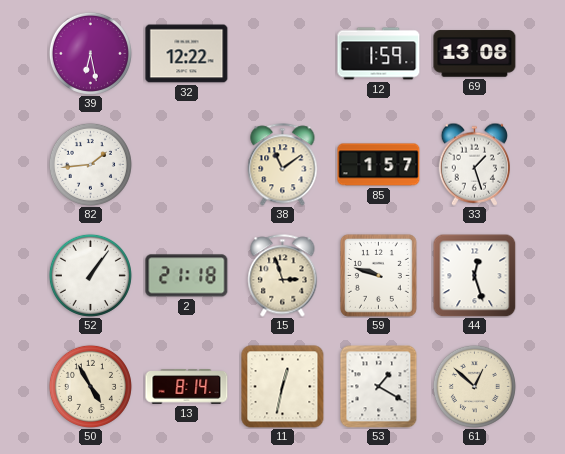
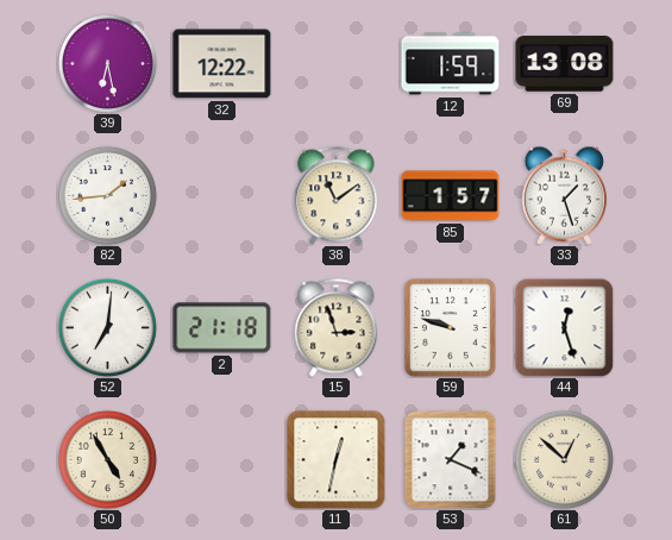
52: 1:06 -> 7:01
13: 8:14 -> none
53: 1:20 -> 1:19
